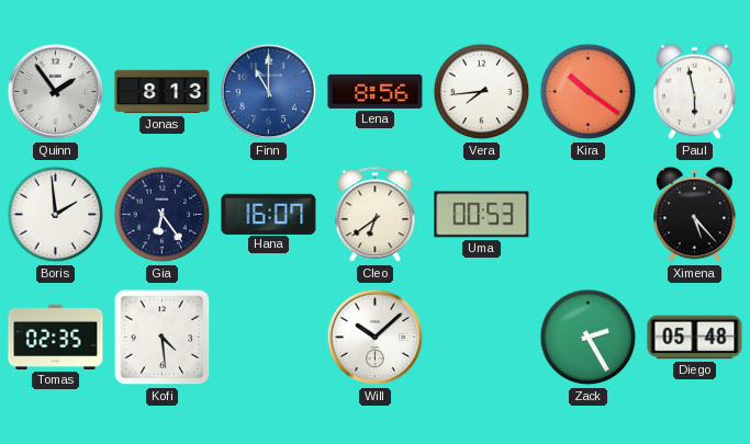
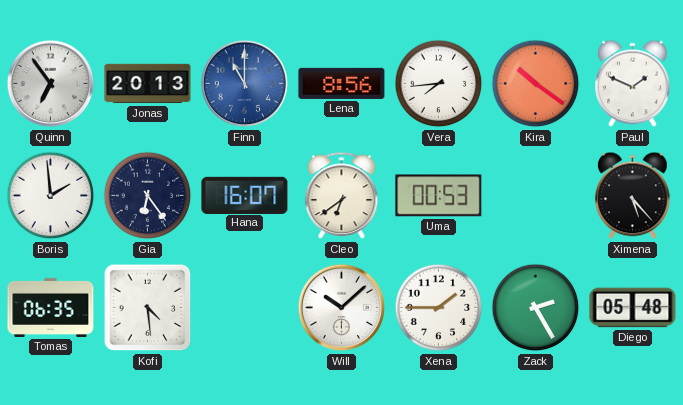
Quinn: 1:54 -> 6:54
Jonas: 8:13 -> 20:13
Paul: 5:58 -> 1:49
Tomas: 02:35 -> 06:35
Xena: none -> 1:45
